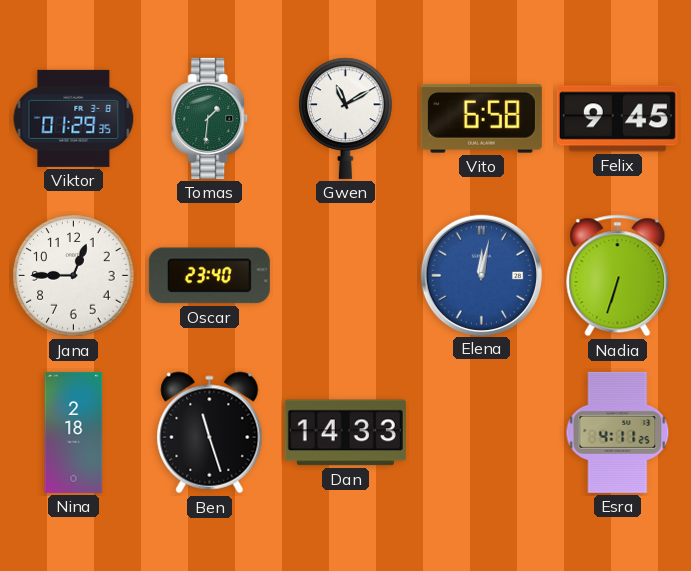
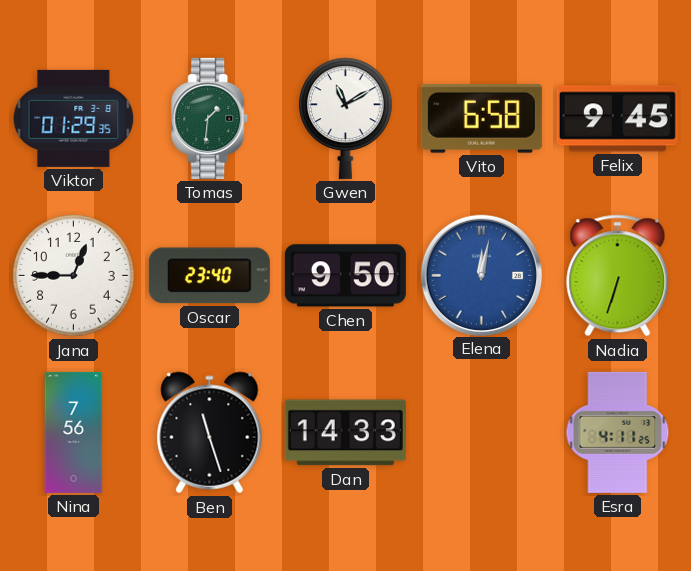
Chen: none -> 9:50
Nina: 2:18 -> 7:56
